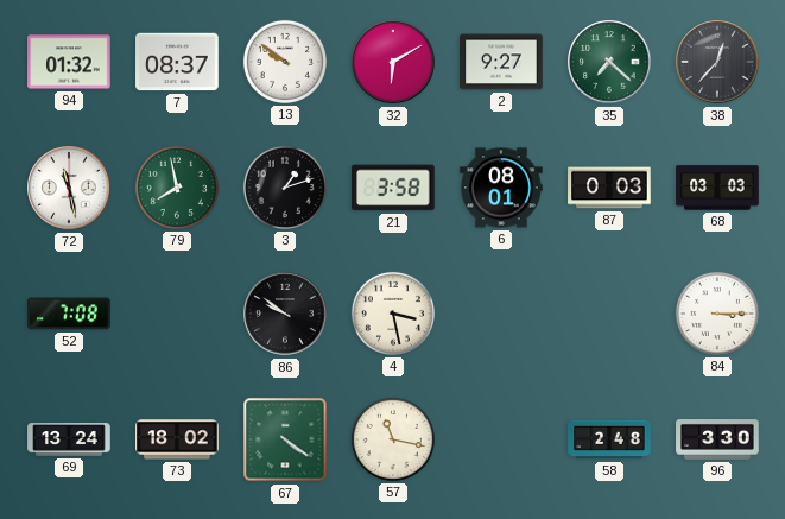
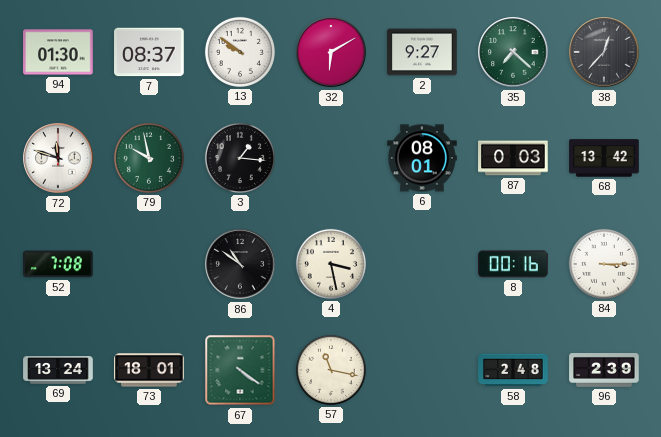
94: 01:32 -> 01:30
72: 11:28 -> 11:48
79: 7:58 -> 9:58
3: 1:12 -> 1:16
21: 3:58 -> none
68: 03:03 -> 13:42
86: 9:51 -> 10:51
8: none -> 00:16
73: 18:02 -> 18:01
96: 3:30 -> 2:39
